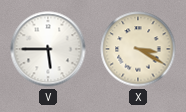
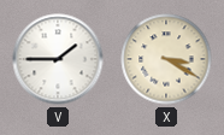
V: 5:45 -> 1:45
